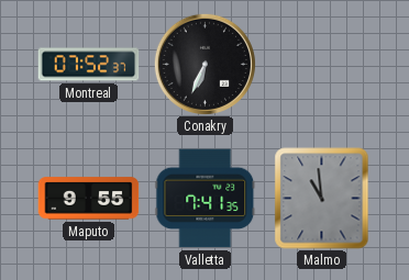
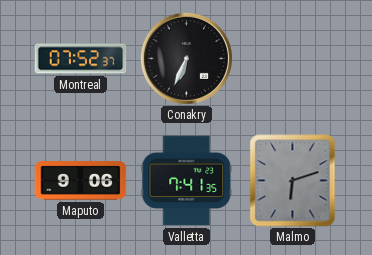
Maputo: 9:55 -> 9:06
Malmo: 10:59 -> 6:12
